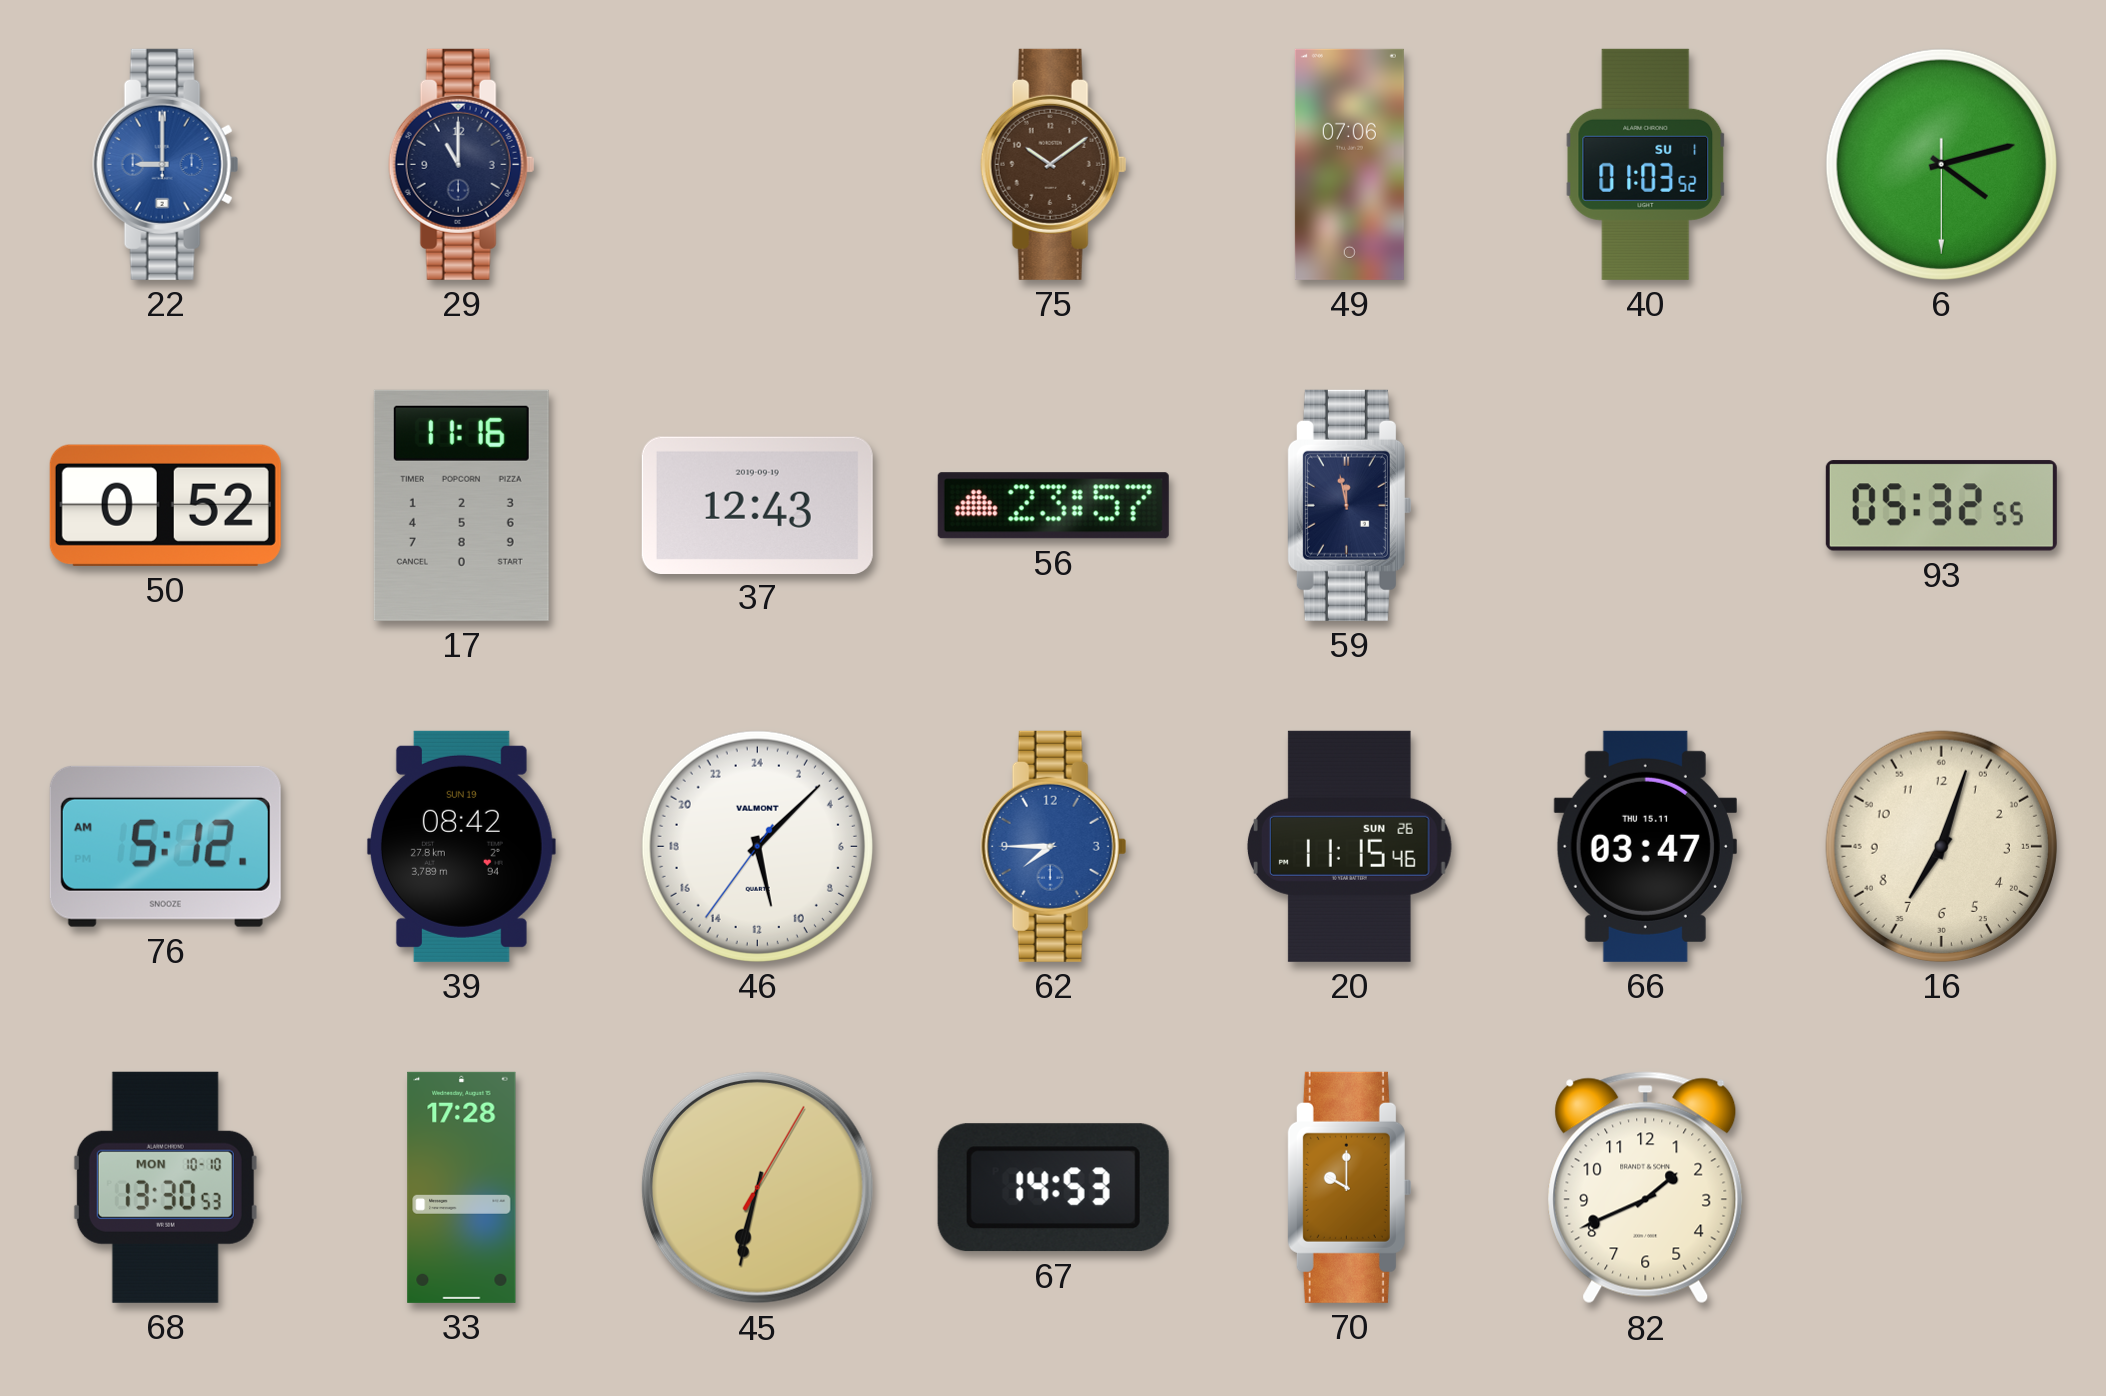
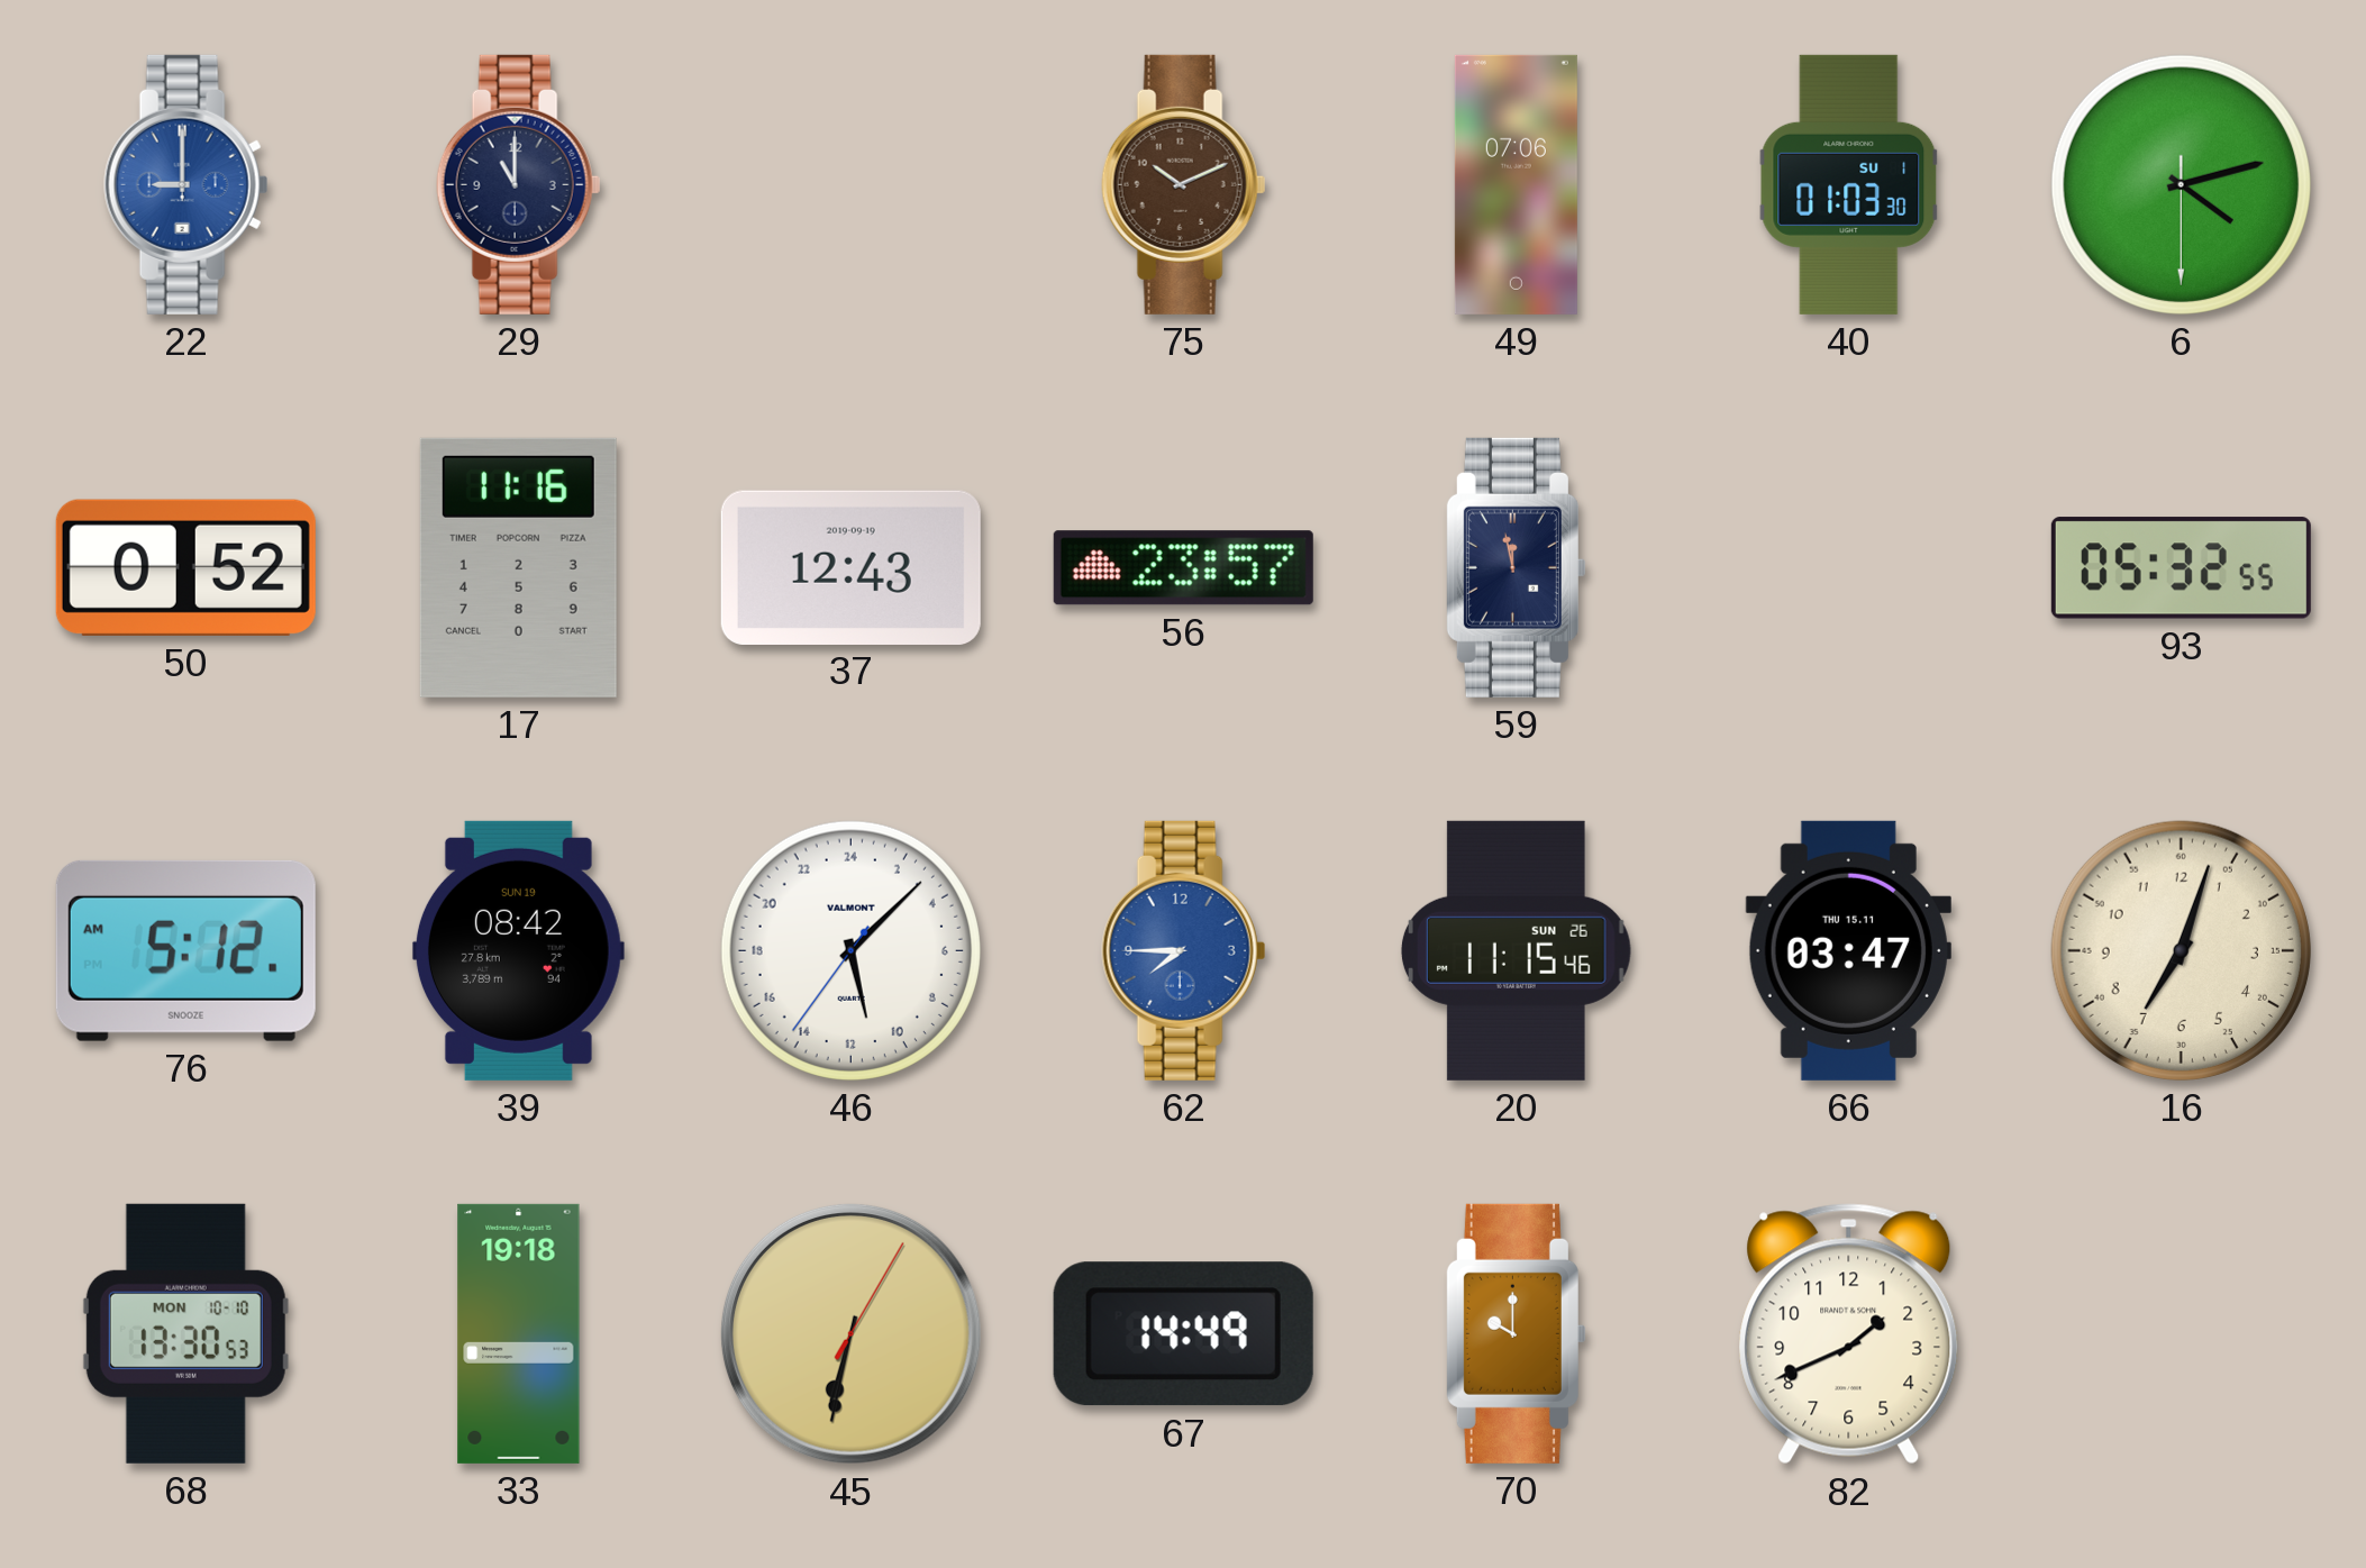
75: 10:09 -> 10:11
40: 01:03:52 -> 01:03:30
33: 17:28 -> 19:18
67: 14:53 -> 14:49
